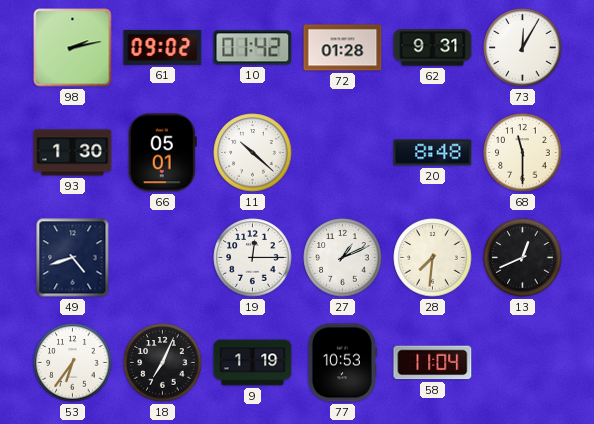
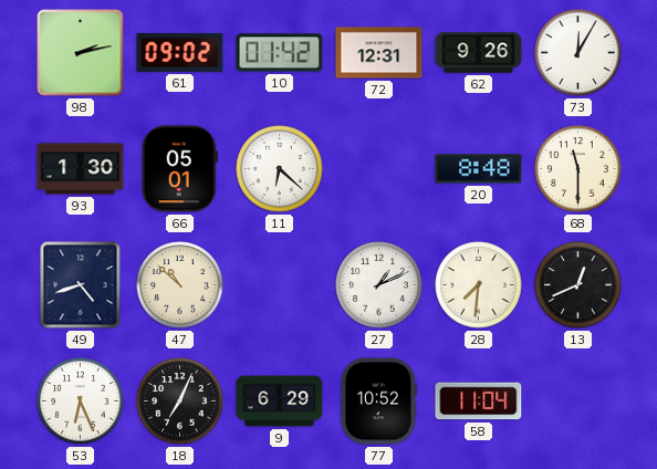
72: 01:28 -> 12:31
62: 9:31 -> 9:26
11: 10:22 -> 6:22
47: none -> 10:52
19: 12:15 -> none
53: 6:36 -> 6:26
9: 1:19 -> 6:29
77: 10:53 -> 10:52
